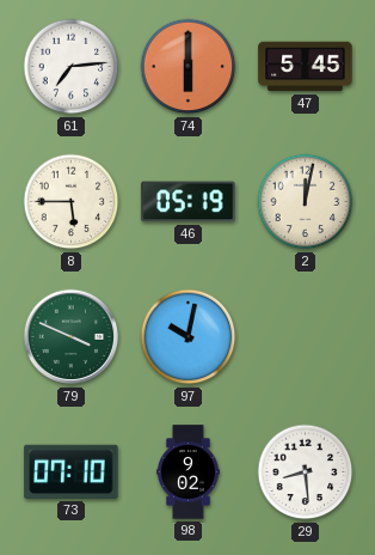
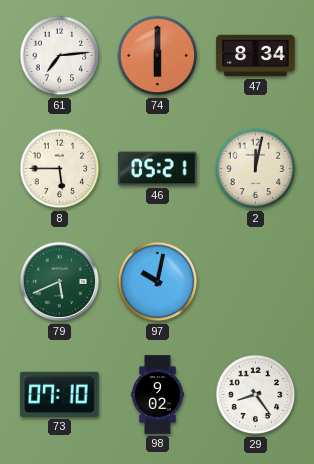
47: 5:45 -> 8:34
46: 05:19 -> 05:21
79: 3:49 -> 5:41
29: 8:29 -> 8:24
